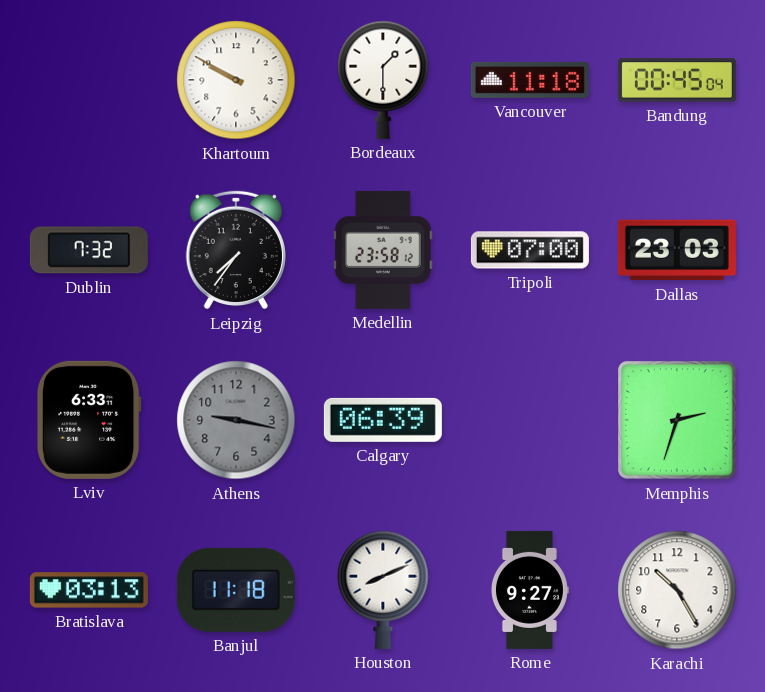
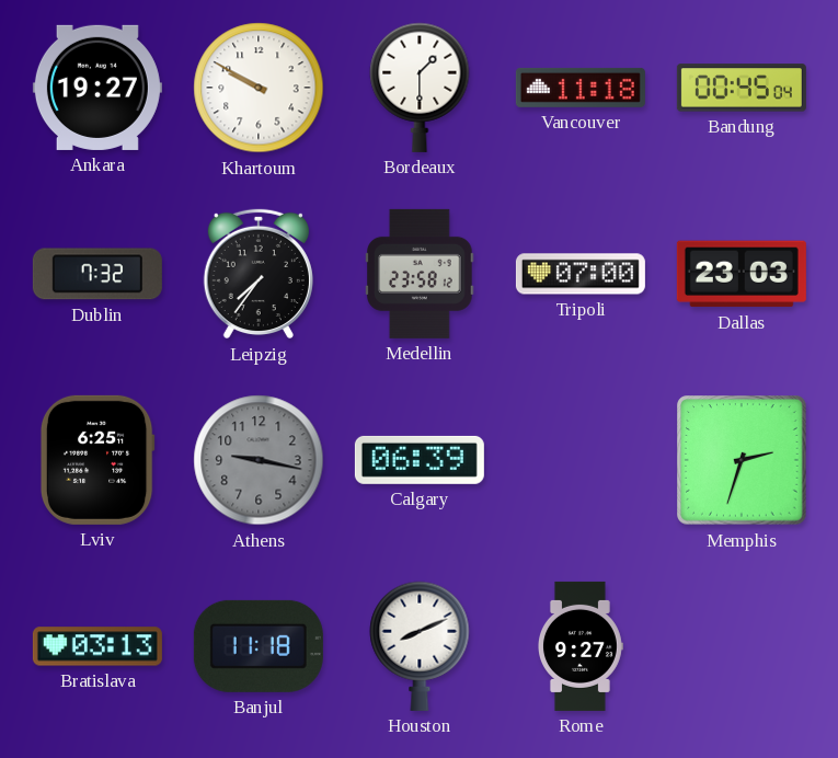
Ankara: none -> 19:27
Lviv: 6:33 -> 6:25
Karachi: 10:25 -> none
